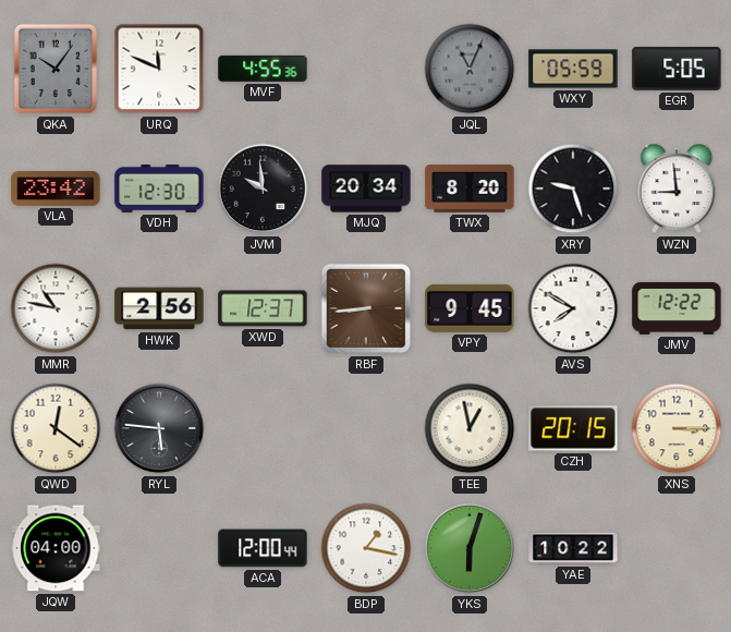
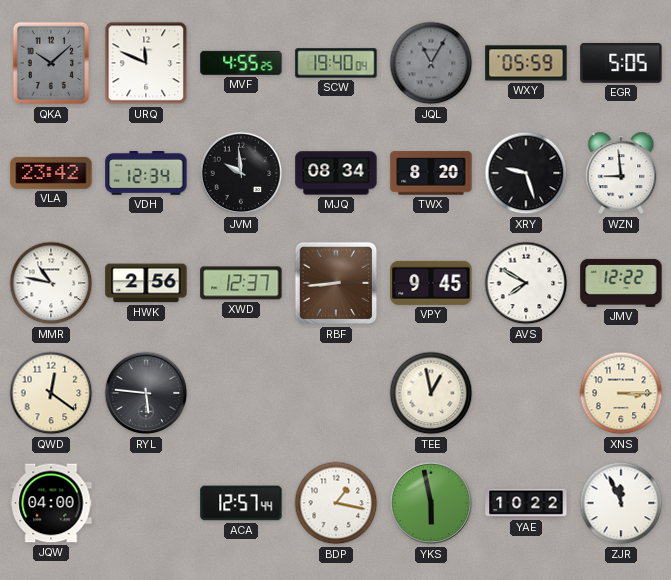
QKA: 10:06 -> 10:08
MVF: 4:55:36 -> 4:55:25
SCW: none -> 19:40
JQL: 11:04 -> 11:05
VDH: 12:30 -> 12:34
MJQ: 20:34 -> 08:34
CZH: 20:15 -> none
ACA: 12:00 -> 12:57
YKS: 6:03 -> 5:58
ZJR: none -> 11:56
